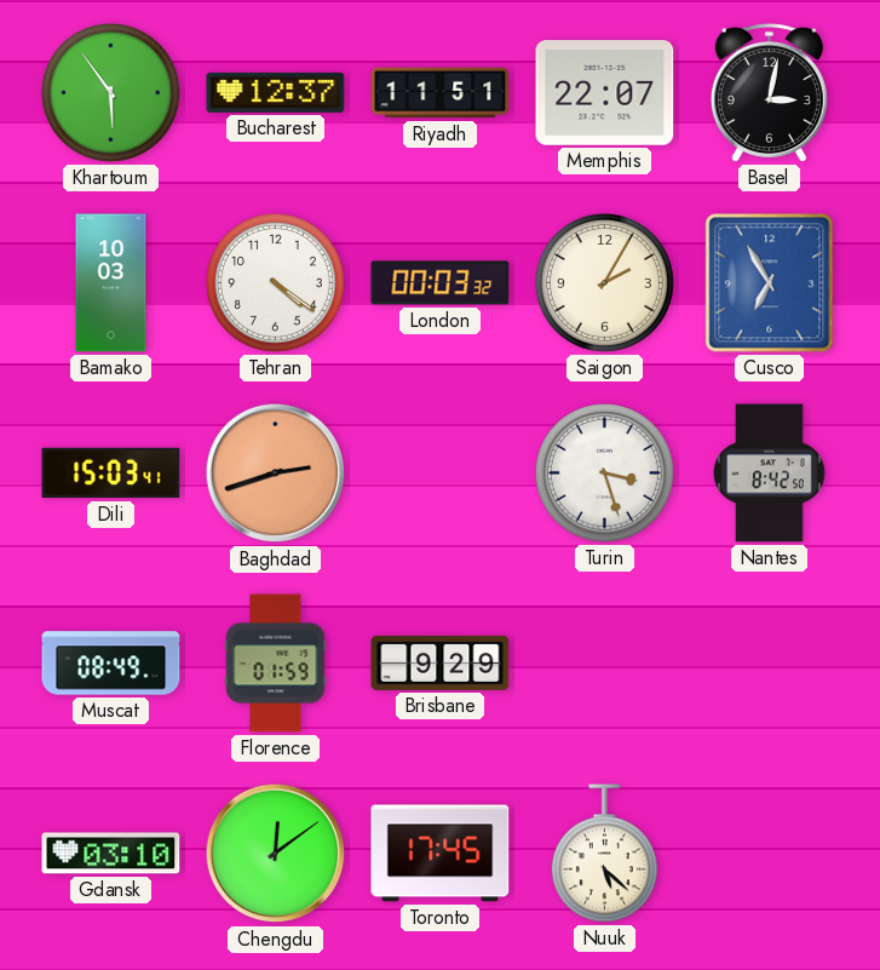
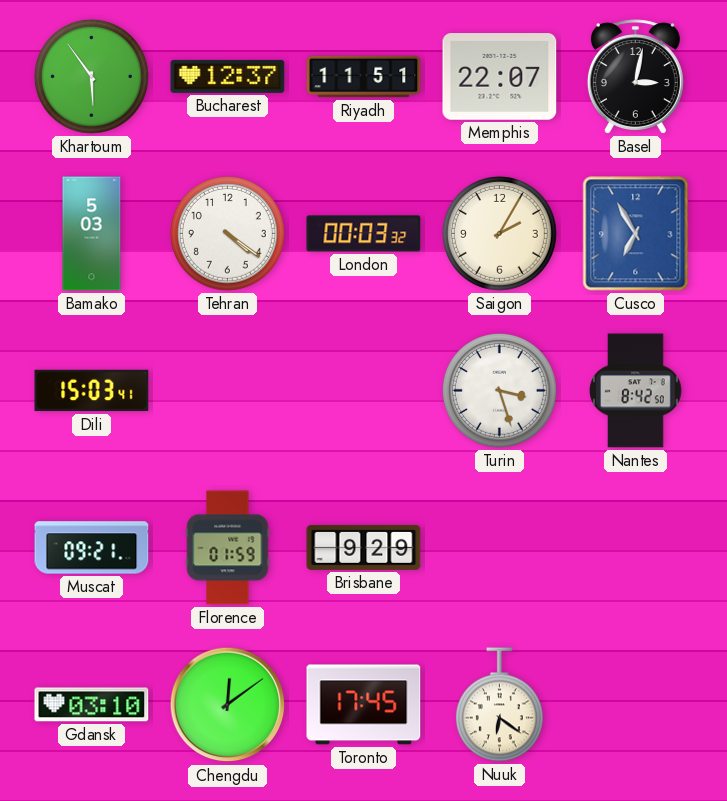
Bamako: 10:03 -> 5:03
Baghdad: 2:42 -> none
Muscat: 08:49 -> 09:21
Nuuk: 5:22 -> 6:21
